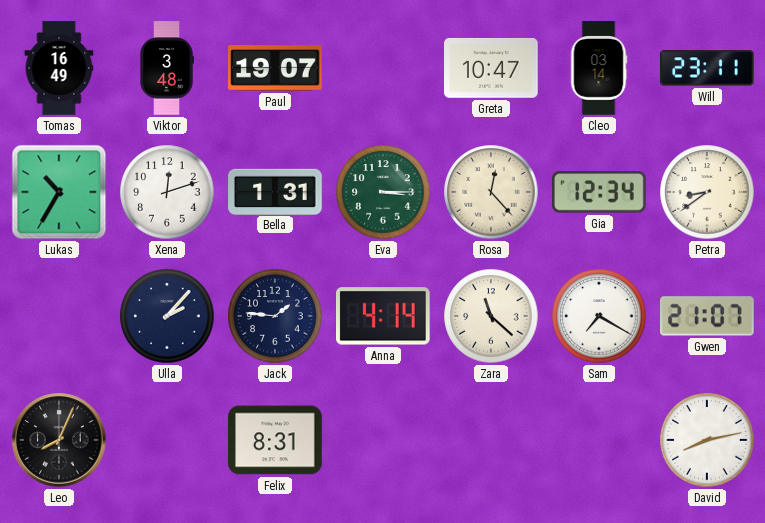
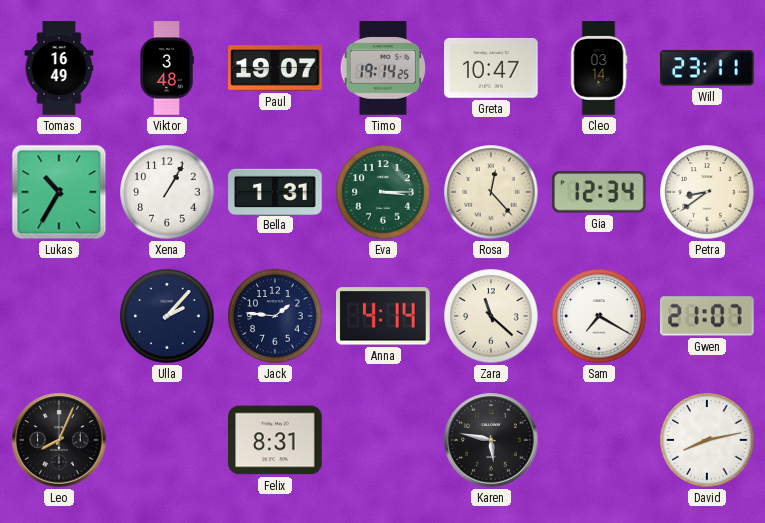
Timo: none -> 19:14
Xena: 12:12 -> 1:05
Karen: none -> 5:47
